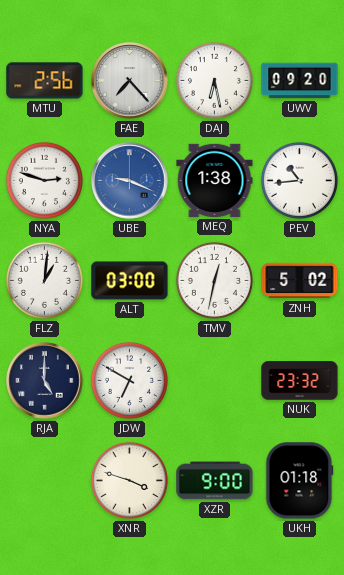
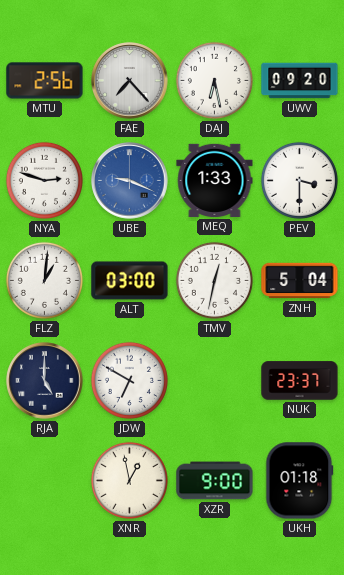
MEQ: 1:38 -> 1:33
PEV: 10:44 -> 3:30
ZNH: 5:02 -> 5:04
NUK: 23:32 -> 23:37
XNR: 3:48 -> 12:58
